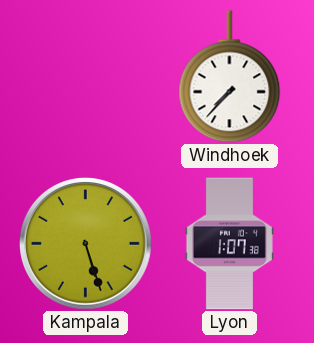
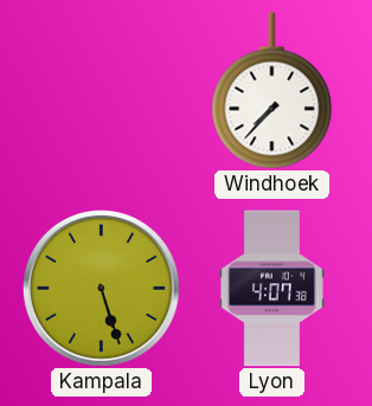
Lyon: 1:07 -> 4:07
